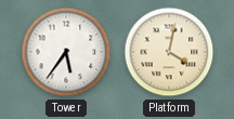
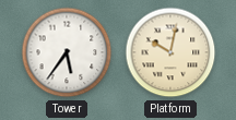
Platform: 4:02 -> 10:02
